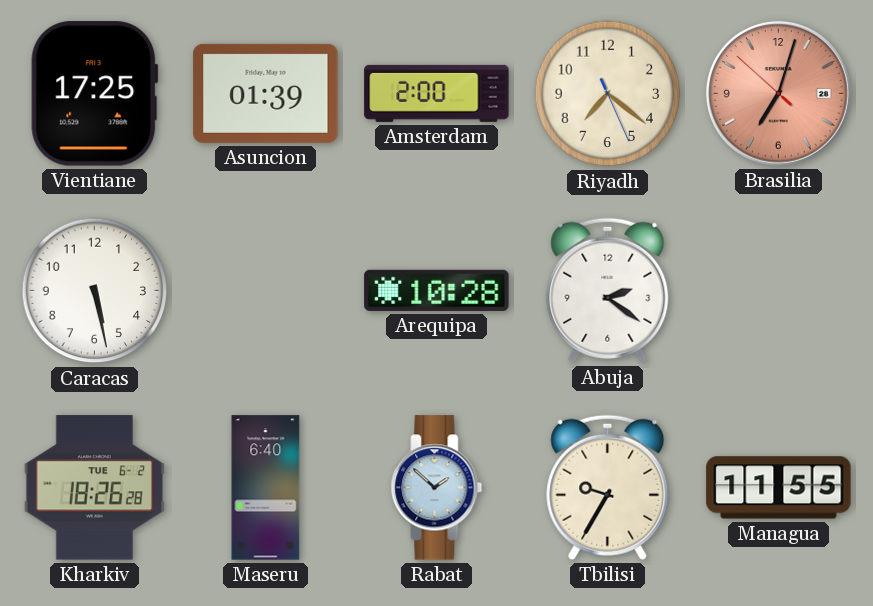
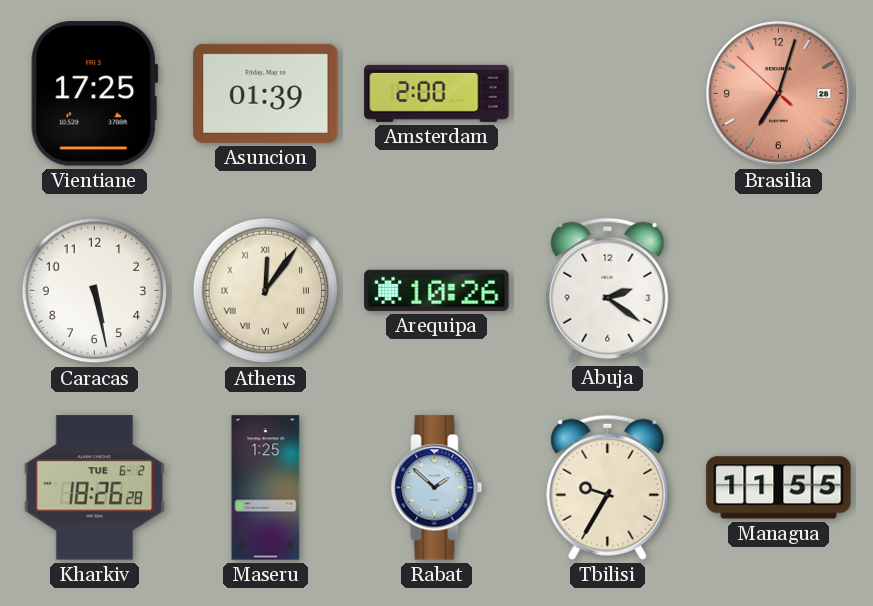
Riyadh: 7:21 -> none
Athens: none -> 12:06
Arequipa: 10:28 -> 10:26
Maseru: 6:40 -> 1:25
